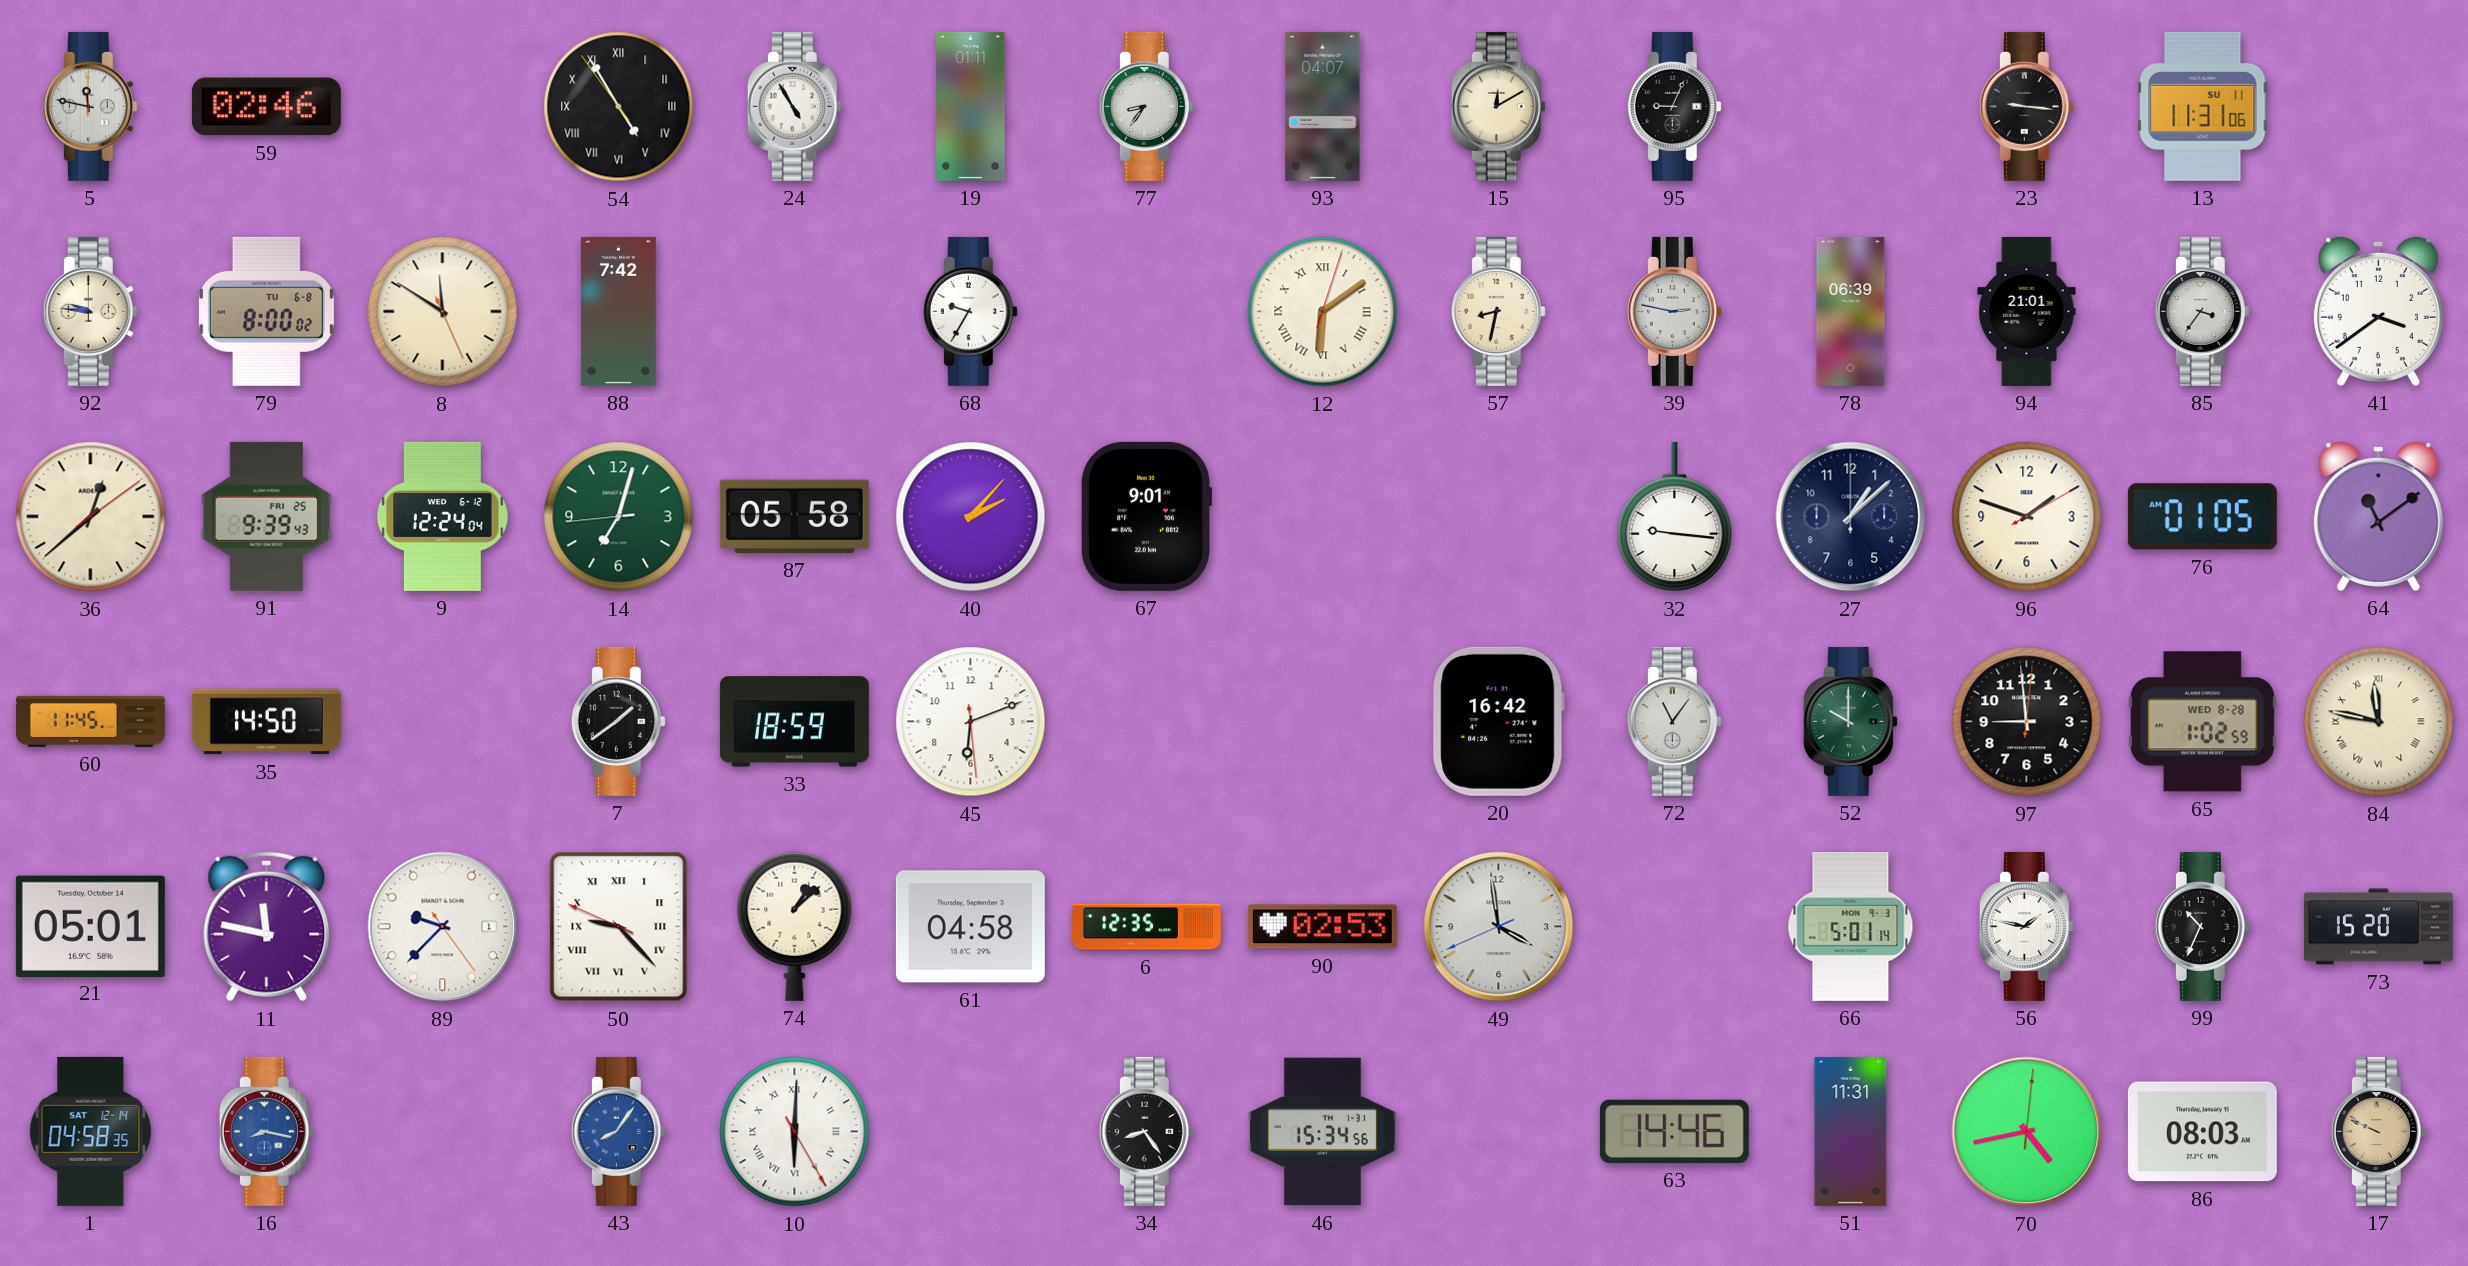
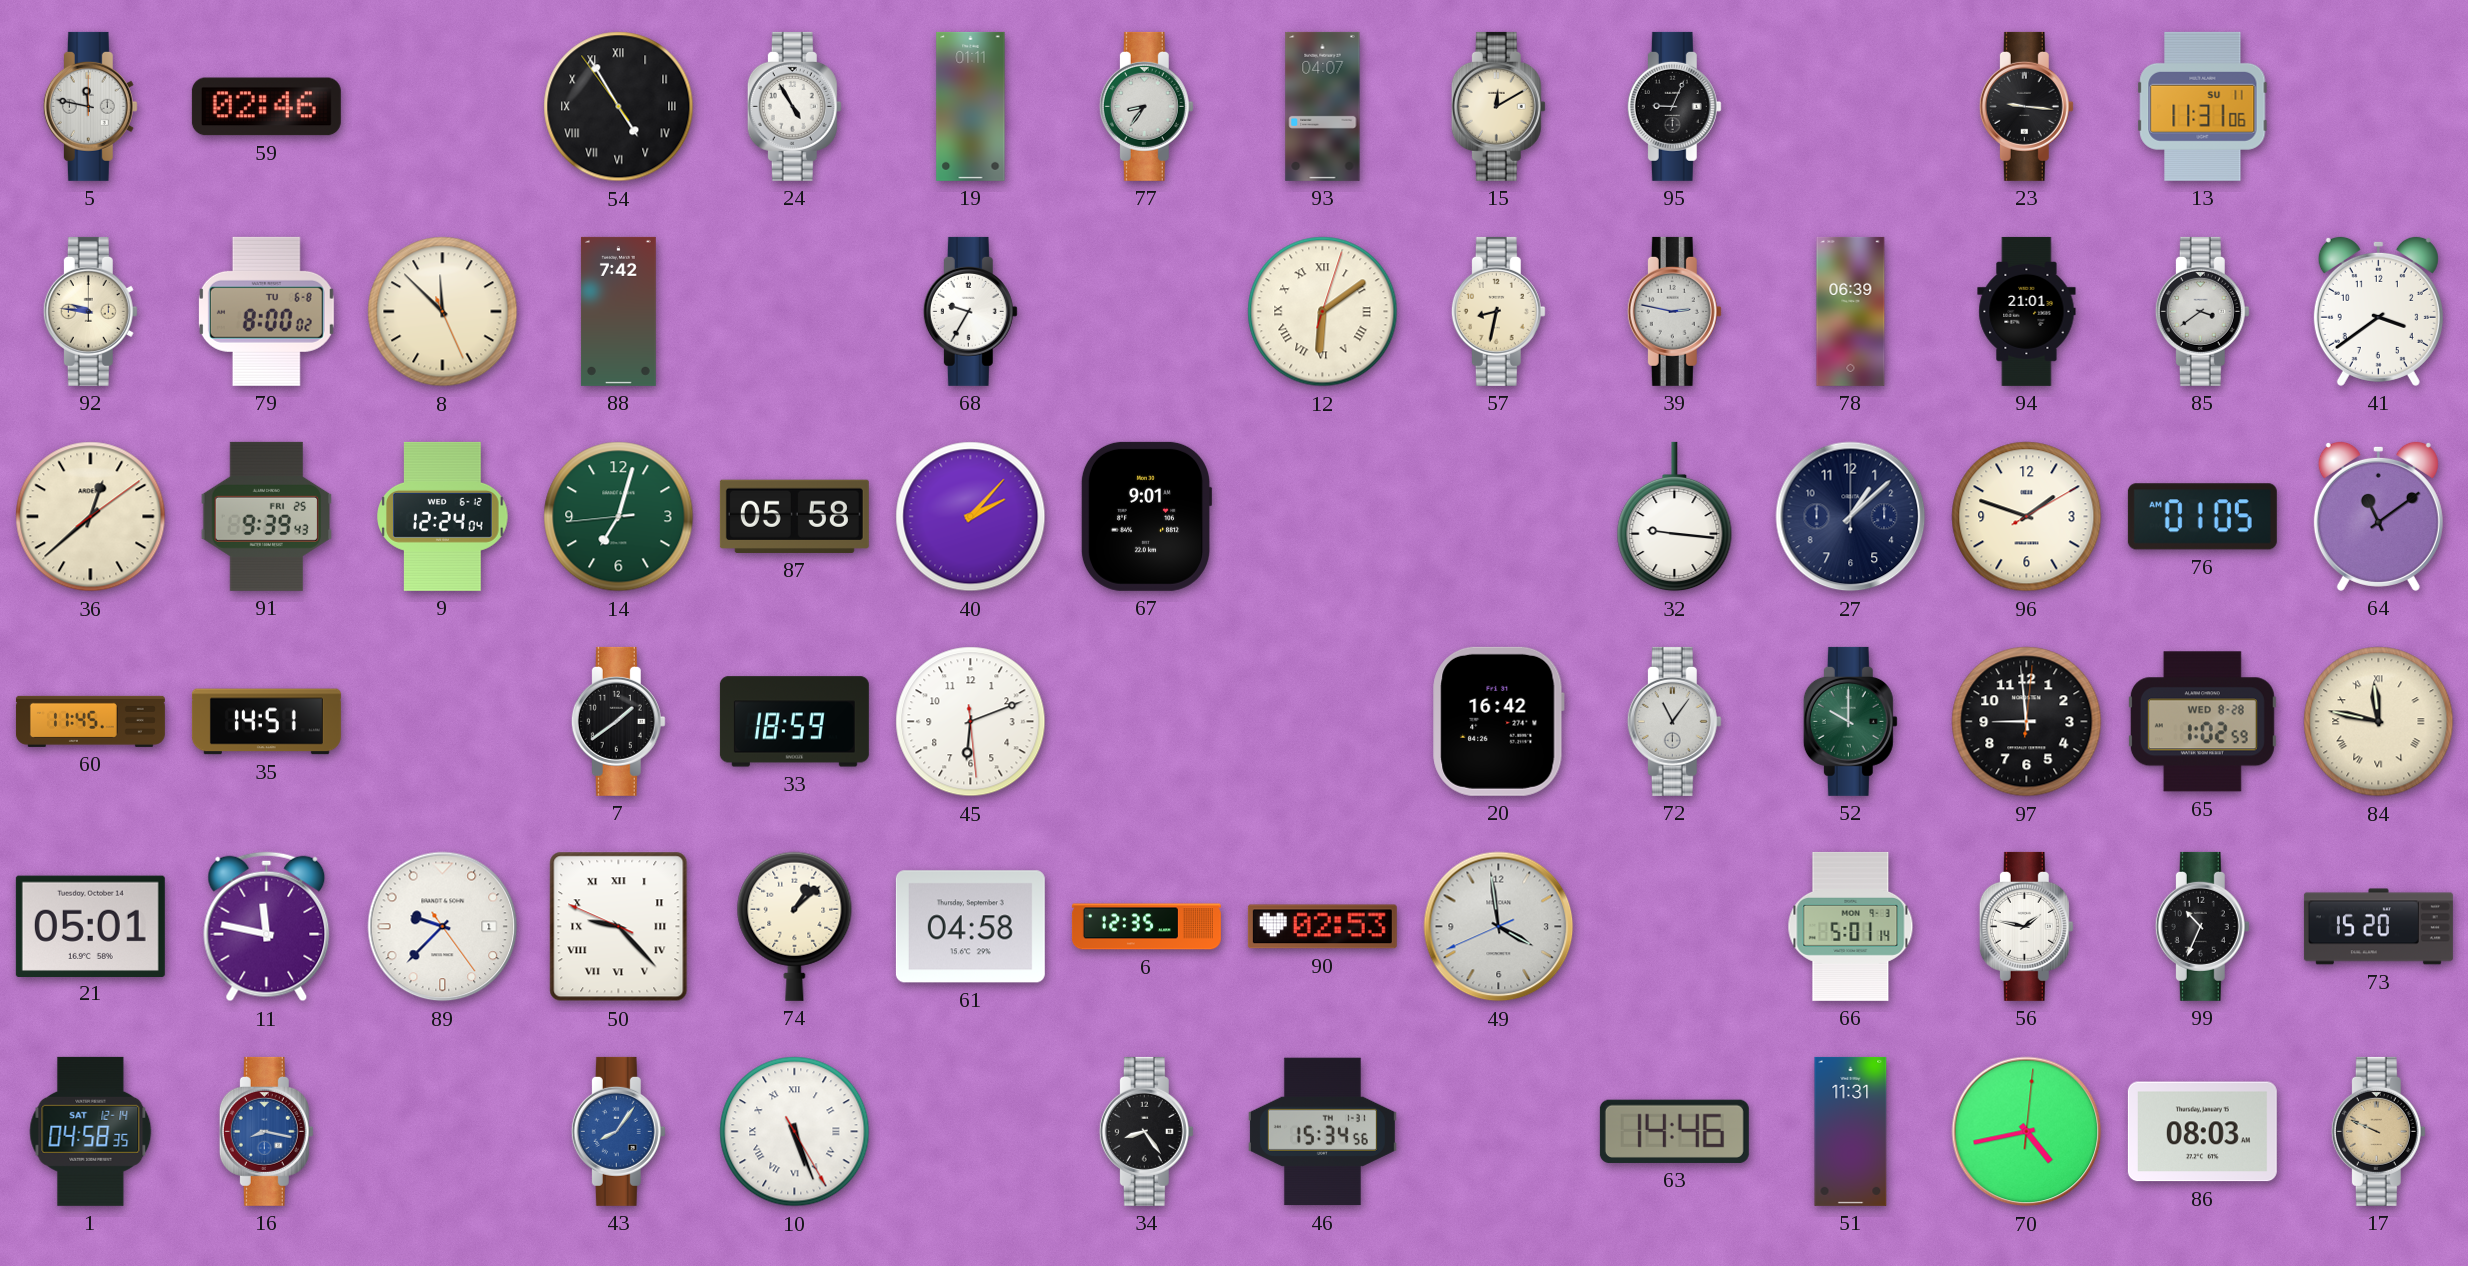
8: 11:50 -> 11:52
85: 3:36 -> 3:39
35: 14:50 -> 14:51
10: 6:00 -> 5:26
